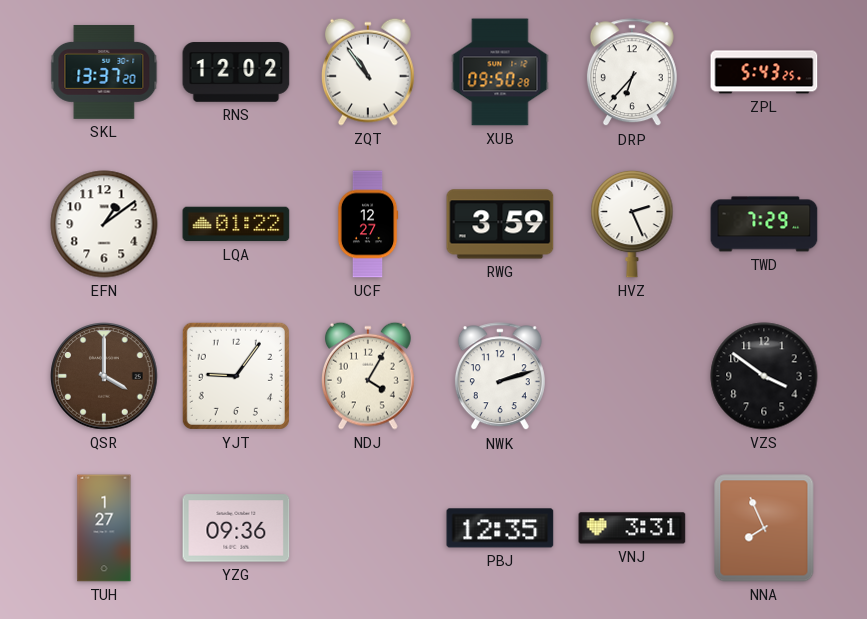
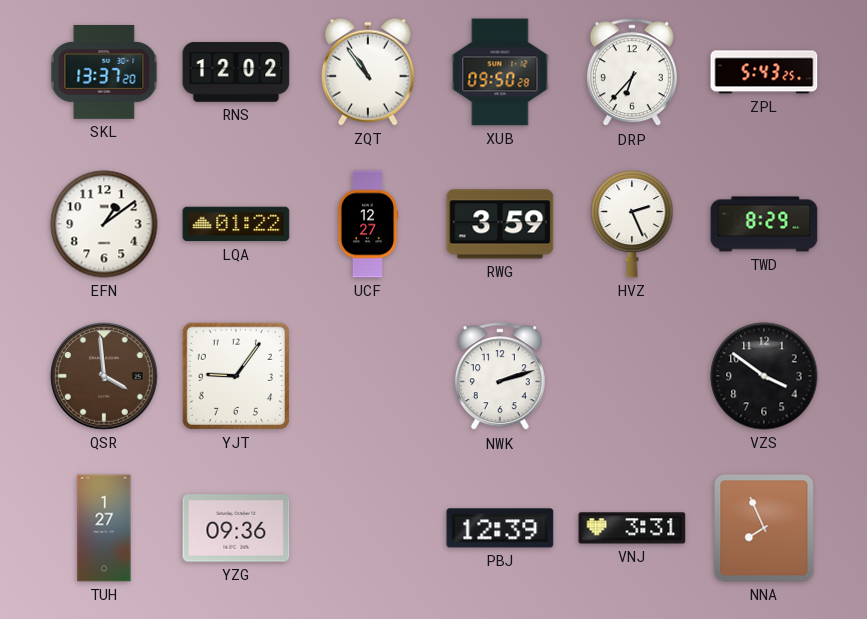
TWD: 7:29 -> 8:29
QSR: 4:00 -> 3:59
NDJ: 4:05 -> none
PBJ: 12:35 -> 12:39
